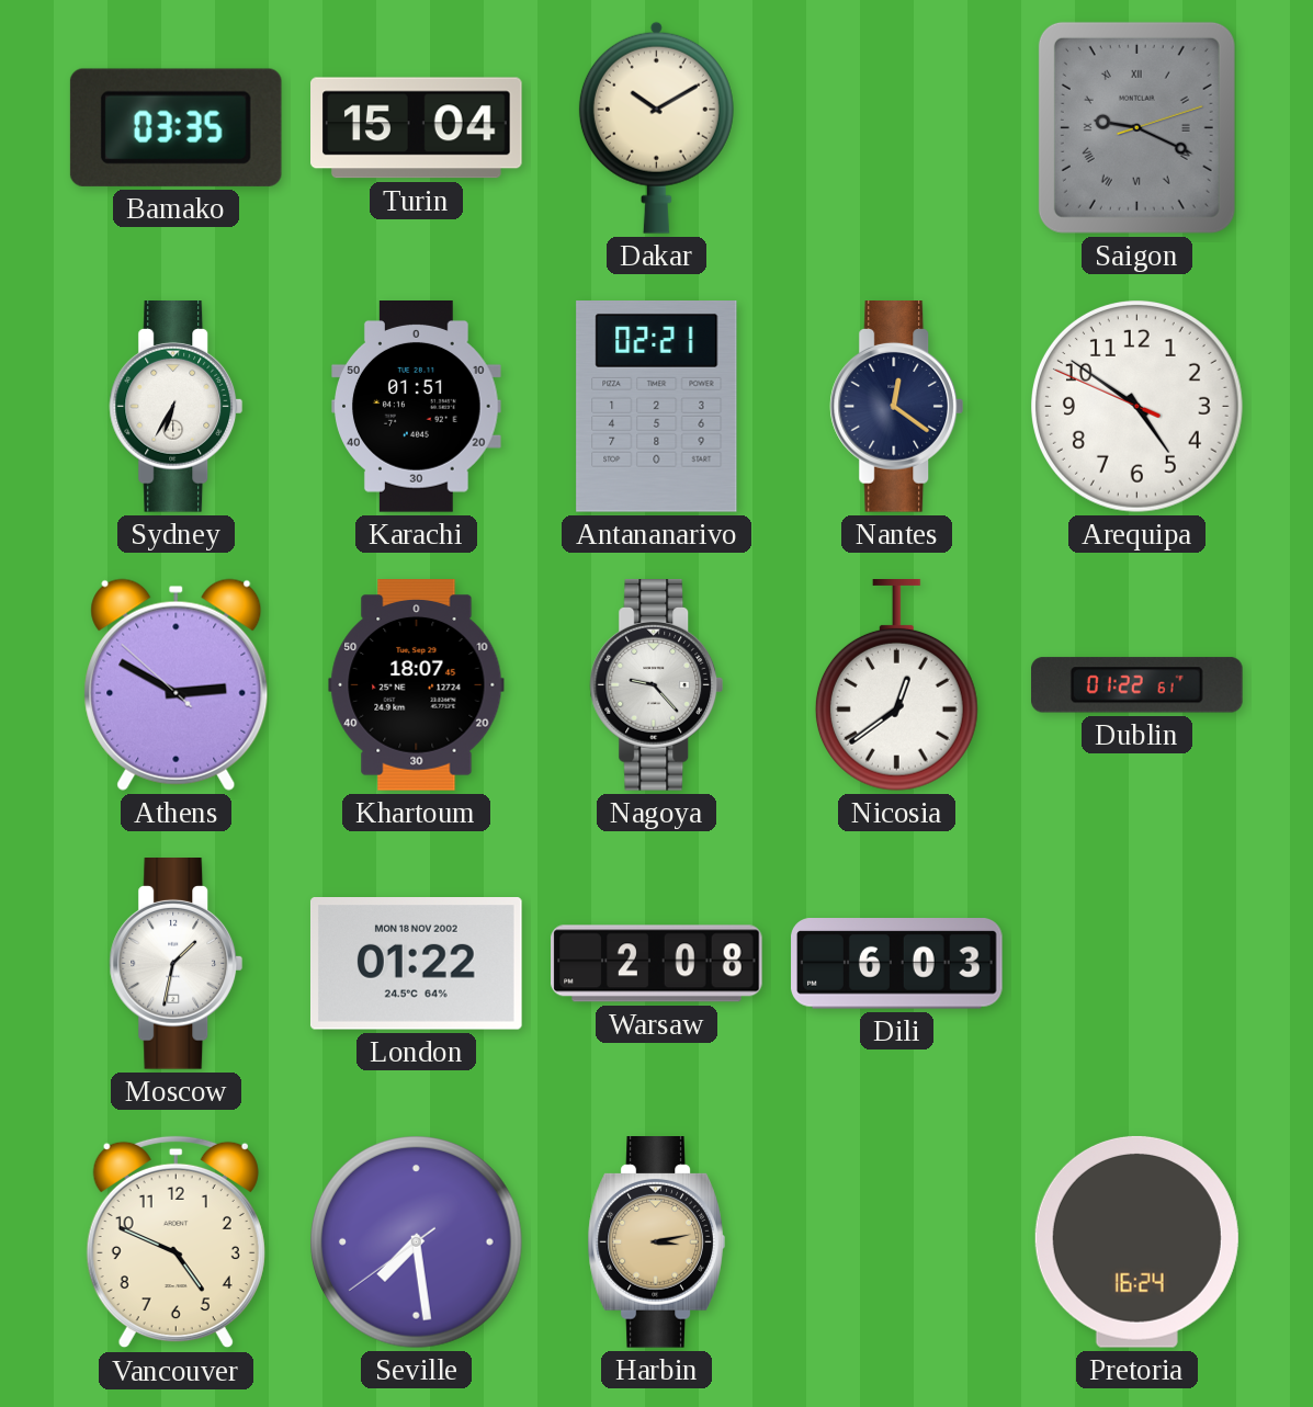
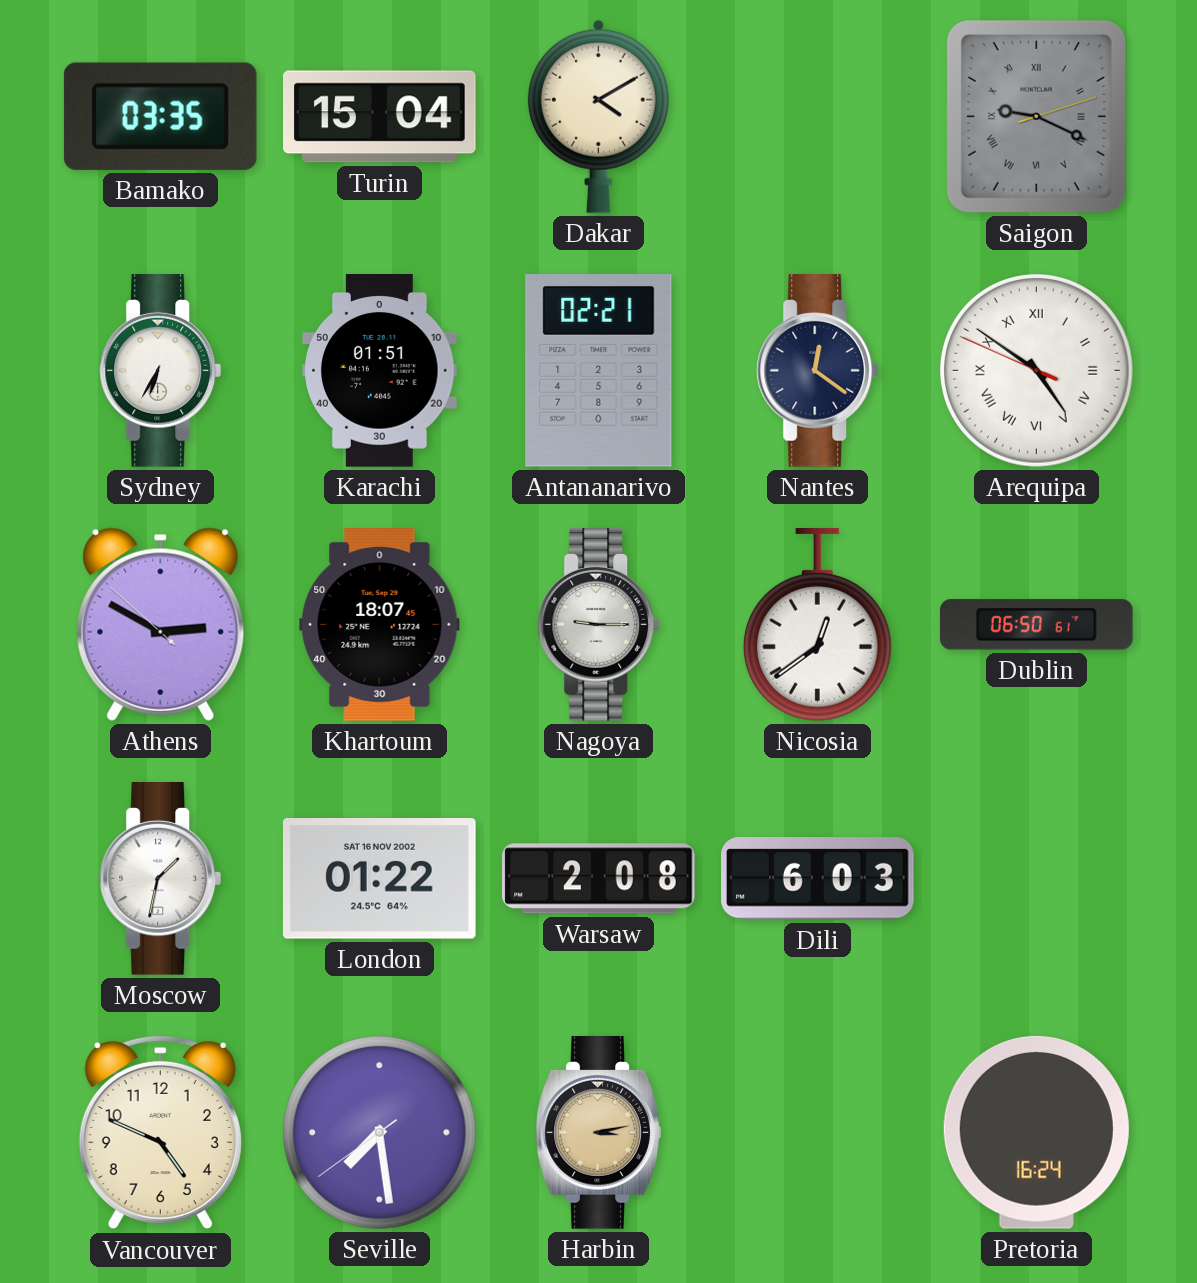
Dakar: 10:10 -> 4:10
Arequipa numerals: Arabic -> Roman
Nagoya: 9:23 -> 9:15
Dublin: 01:22 -> 06:50
London date: MON 18 NOV 2002 -> SAT 16 NOV 2002
